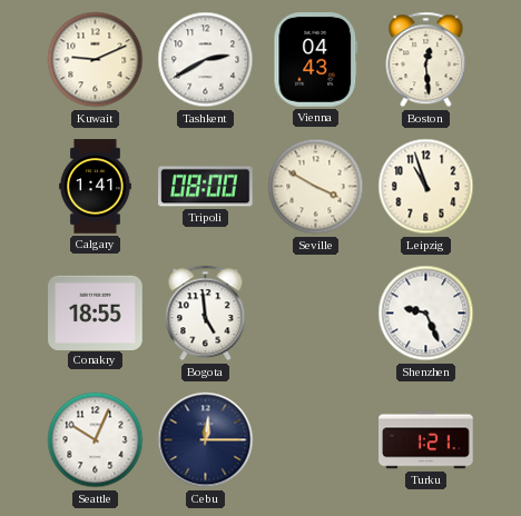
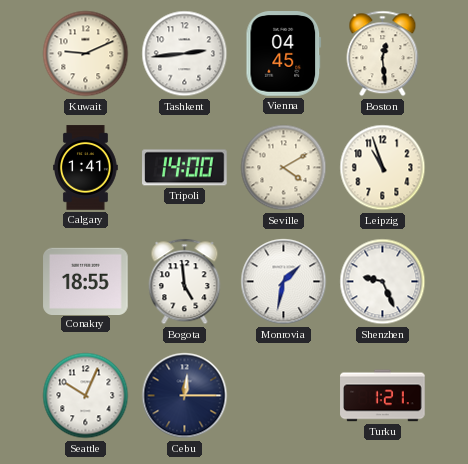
Tashkent: 2:40 -> 2:44
Vienna: 04:43 -> 04:45
Tripoli: 08:00 -> 14:00
Seville: 3:50 -> 4:10
Monrovia: none -> 1:32
